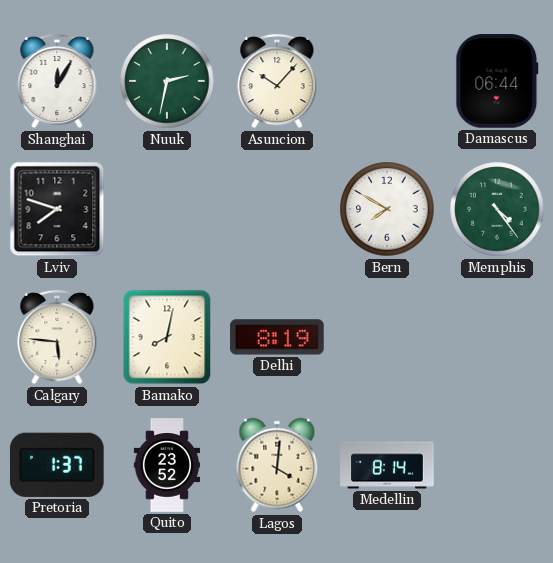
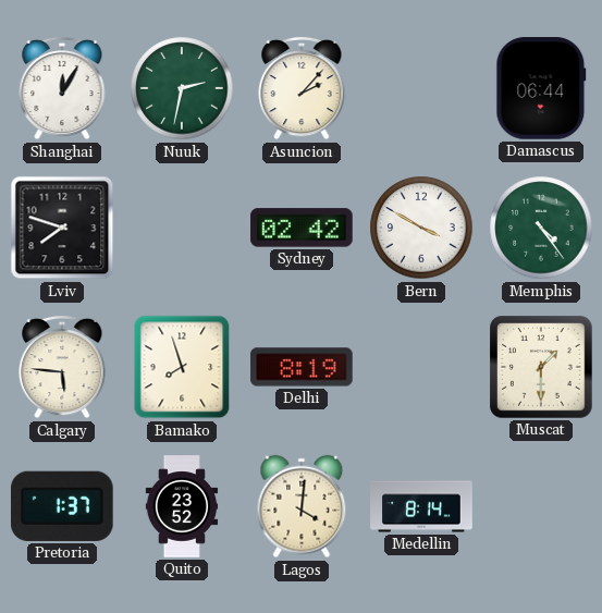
Asuncion: 10:07 -> 2:07
Sydney: none -> 02:42
Bern: 7:50 -> 3:50
Bamako: 8:02 -> 7:57
Muscat: none -> 1:30
